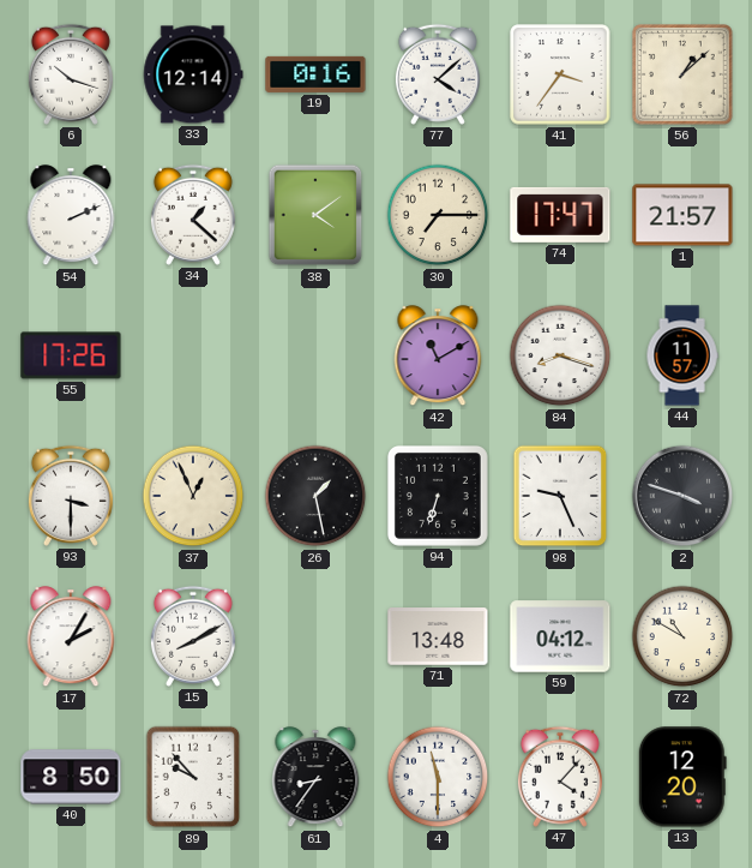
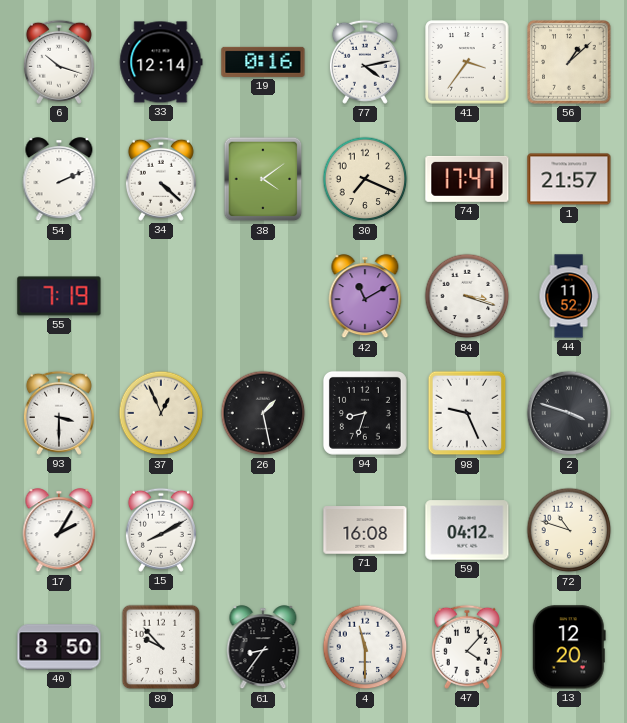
77: 4:08 -> 4:13
34: 1:22 -> 4:22
30: 7:15 -> 7:19
55: 17:26 -> 7:19
84: 8:18 -> 3:18
44: 11:57 -> 11:52
94: 6:33 -> 8:33
71: 13:48 -> 16:08
72: 10:50 -> 10:48
